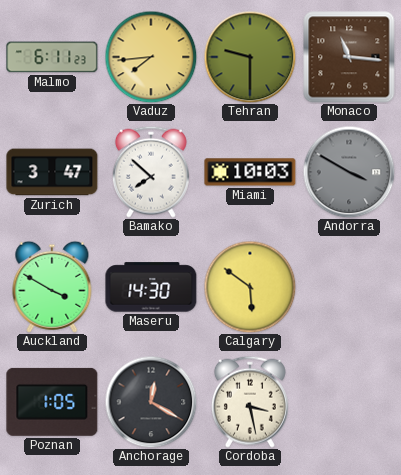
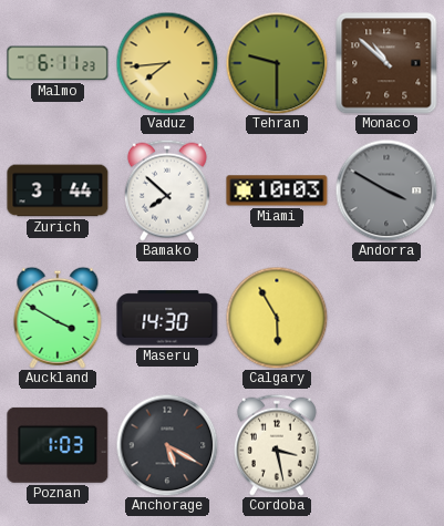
Monaco: 11:16 -> 10:52
Zurich: 3:47 -> 3:44
Calgary: 5:51 -> 5:55
Poznan: 1:05 -> 1:03
Anchorage: 12:20 -> 5:20
